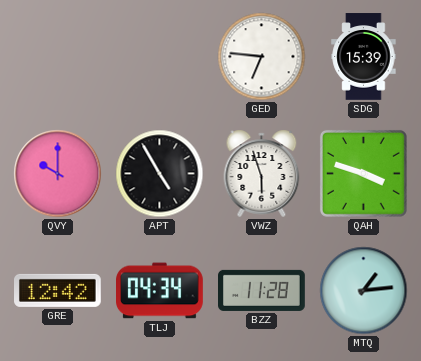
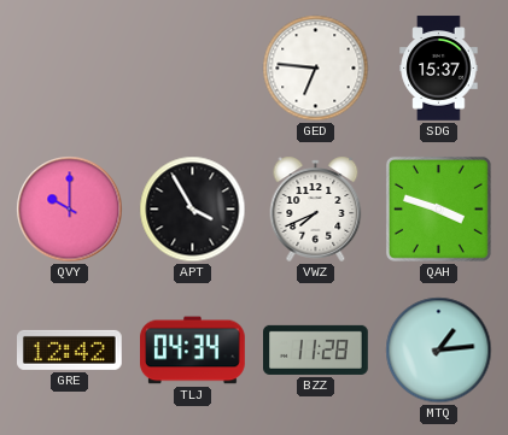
SDG: 15:39 -> 15:37
APT: 4:55 -> 3:55
VWZ: 5:57 -> 7:41
